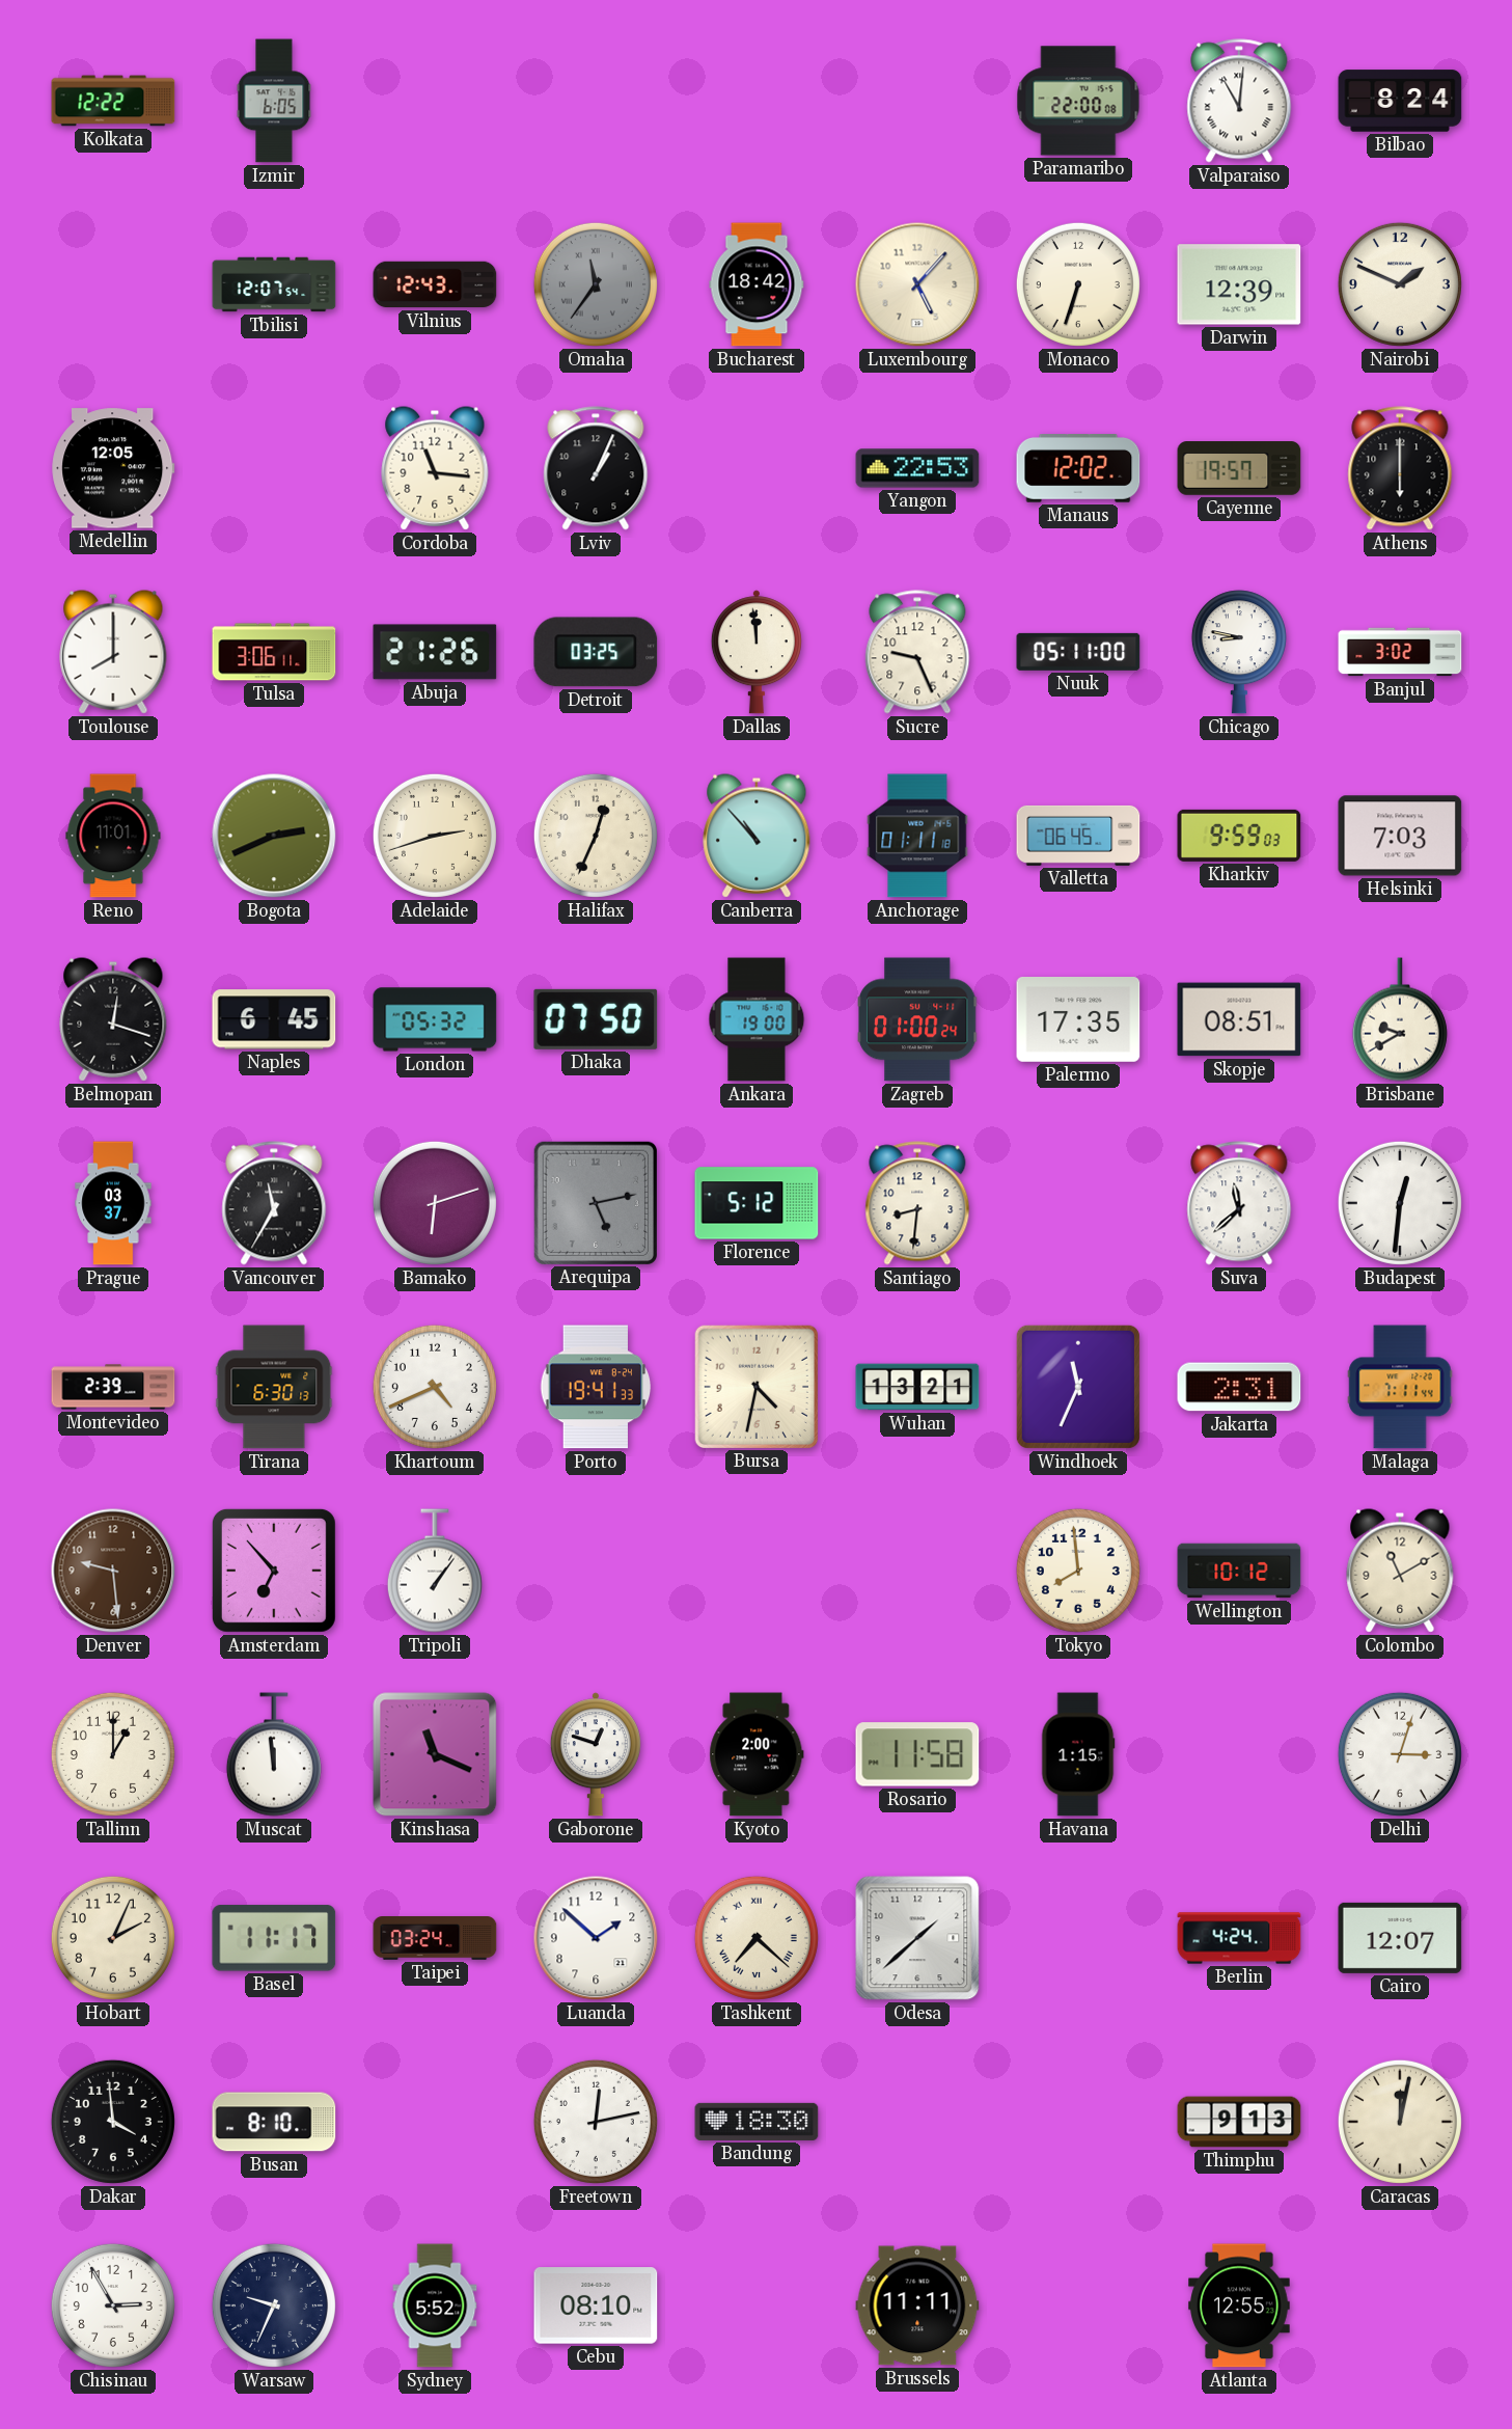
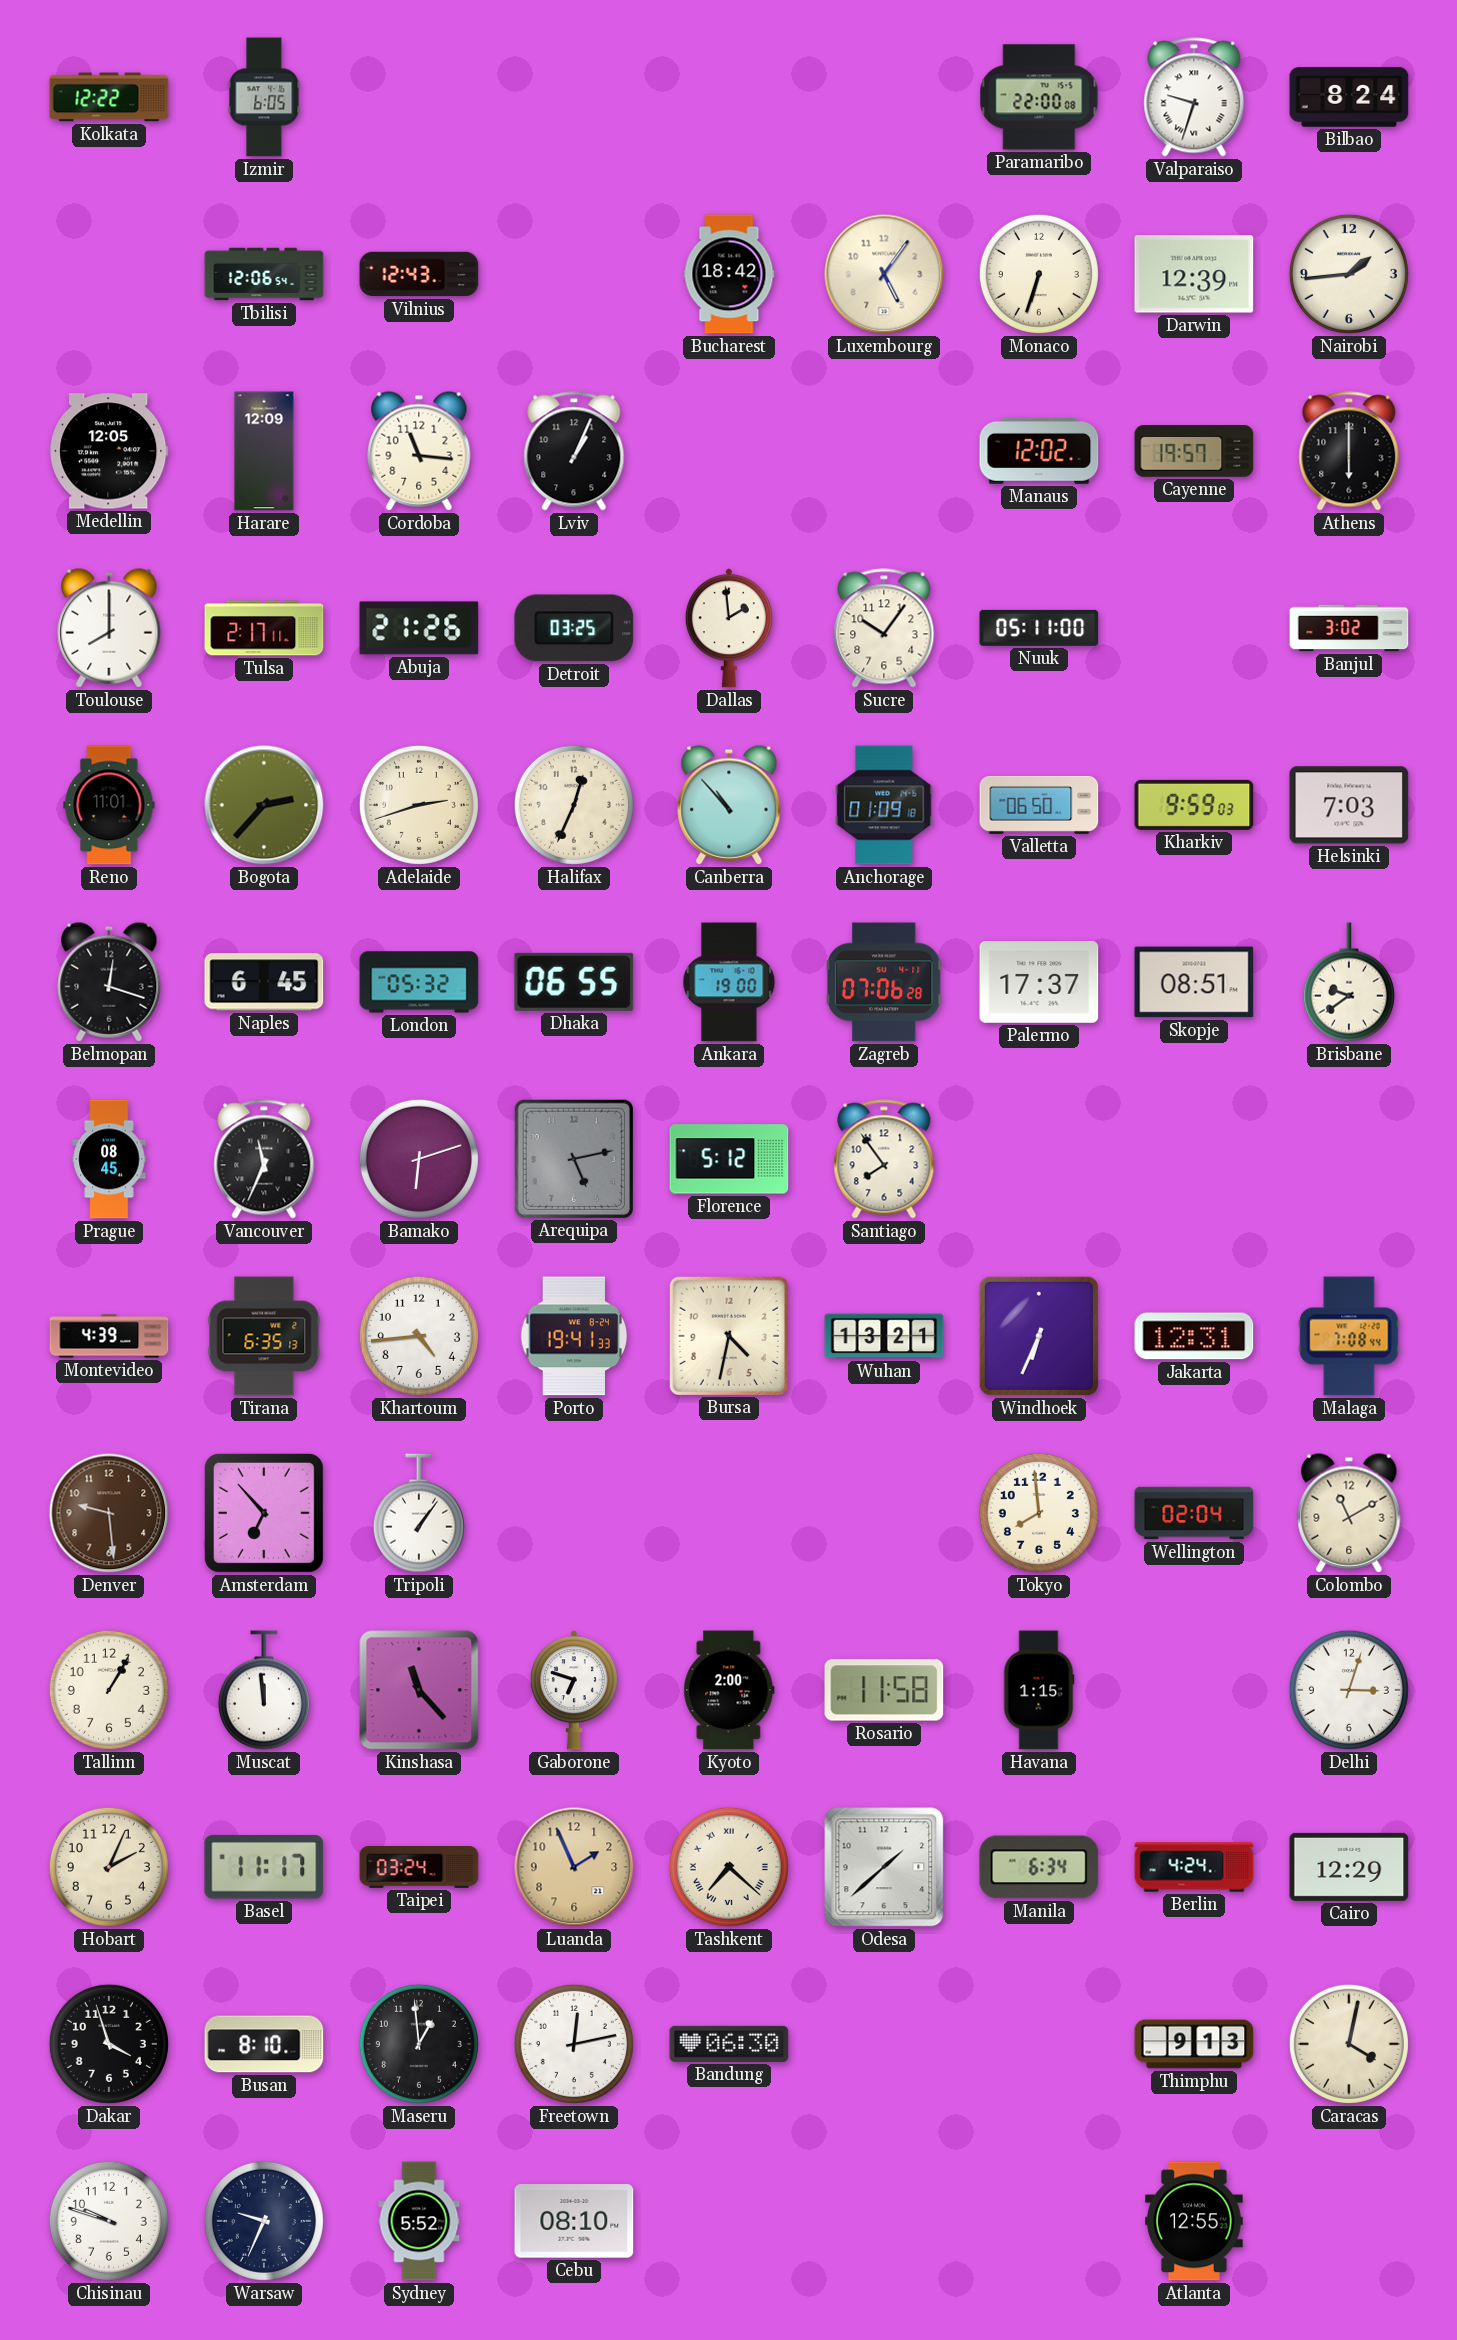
Valparaiso: 11:01 -> 9:33
Tbilisi: 12:07 -> 12:06
Omaha: 11:36 -> none
Luxembourg: 5:07 -> 5:06
Nairobi: 1:49 -> 1:44
Harare: none -> 12:09
Yangon: 22:53 -> none
Tulsa: 3:06 -> 2:17
Dallas: 11:59 -> 1:59
Sucre: 9:26 -> 10:06
Chicago: 8:47 -> none
Bogota: 2:41 -> 2:37
Anchorage: 01:11 -> 01:09
Valletta: 06:45 -> 06:50
Dhaka: 07:50 -> 06:55
Zagreb: 01:00 -> 07:06
Palermo: 17:35 -> 17:37
Brisbane: 9:40 -> 9:39
Prague: 03:37 -> 08:45
Vancouver: 11:35 -> 11:34
Santiago: 8:31 -> 7:54
Suva: 11:38 -> none
Budapest: 12:31 -> none
Montevideo: 2:39 -> 4:39
Tirana: 6:30 -> 6:35
Khartoum: 4:41 -> 4:44
Windhoek: 11:34 -> 6:34
Jakarta: 2:31 -> 12:31
Malaga: 7:11 -> 7:08
Wellington: 10:12 -> 02:04
Tallinn: 1:00 -> 1:05
Kinshasa: 11:19 -> 11:23
Gaborone: 12:48 -> 6:48
Luanda: 1:52 -> 1:56
Luanda dial: white -> champagne
Manila: none -> 6:34
Cairo: 12:07 -> 12:29
Dakar: 3:59 -> 3:57
Maseru: none -> 12:59
Bandung: 18:30 -> 06:30
Caracas: 12:02 -> 4:02
Chisinau: 2:55 -> 9:48
Brussels: 11:11 -> none
